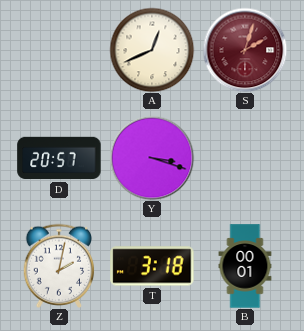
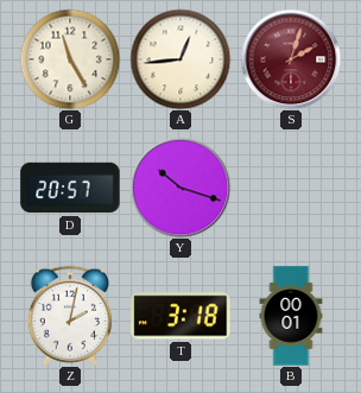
G: none -> 11:25
A: 12:41 -> 12:44
Y: 3:18 -> 10:18
